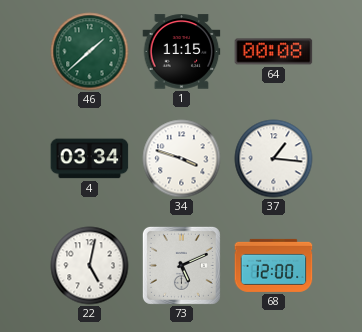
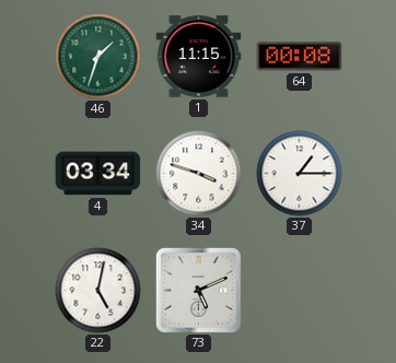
46: 1:38 -> 1:33
37: 1:16 -> 1:15
68: 12:00 -> none
